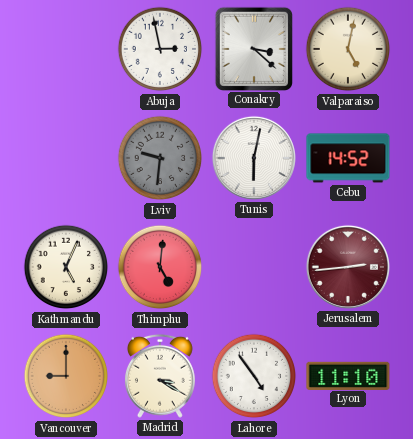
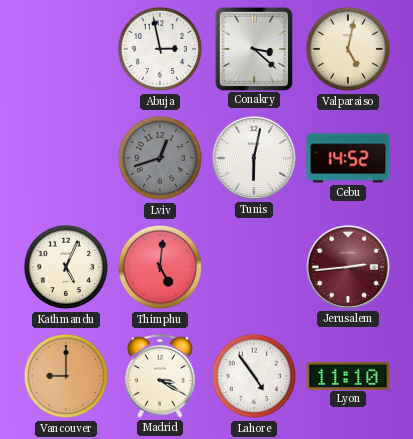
Lviv: 9:31 -> 12:42
